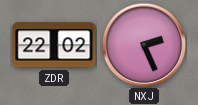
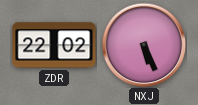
NXJ: 2:26 -> 5:26
